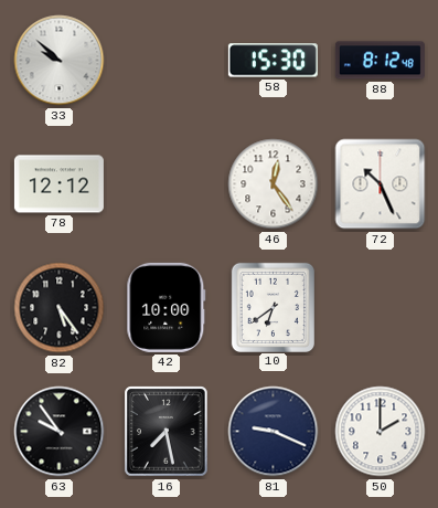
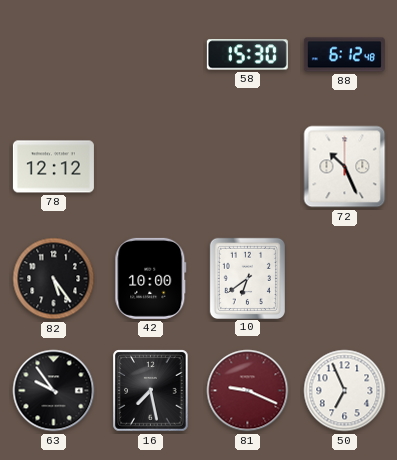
33: 9:52 -> none
88: 8:12 -> 6:12
46: 12:24 -> none
81 dial: navy -> burgundy
50: 2:00 -> 6:56
